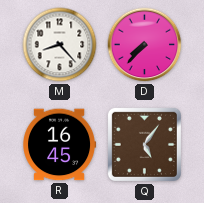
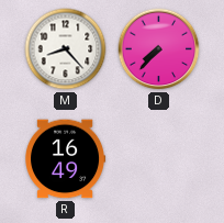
R: 16:45 -> 16:49
Q: 5:06 -> none
